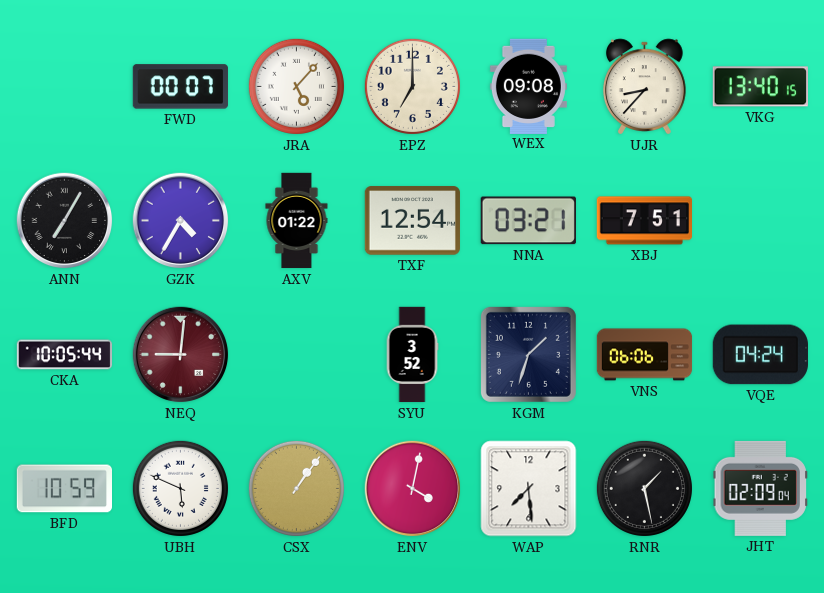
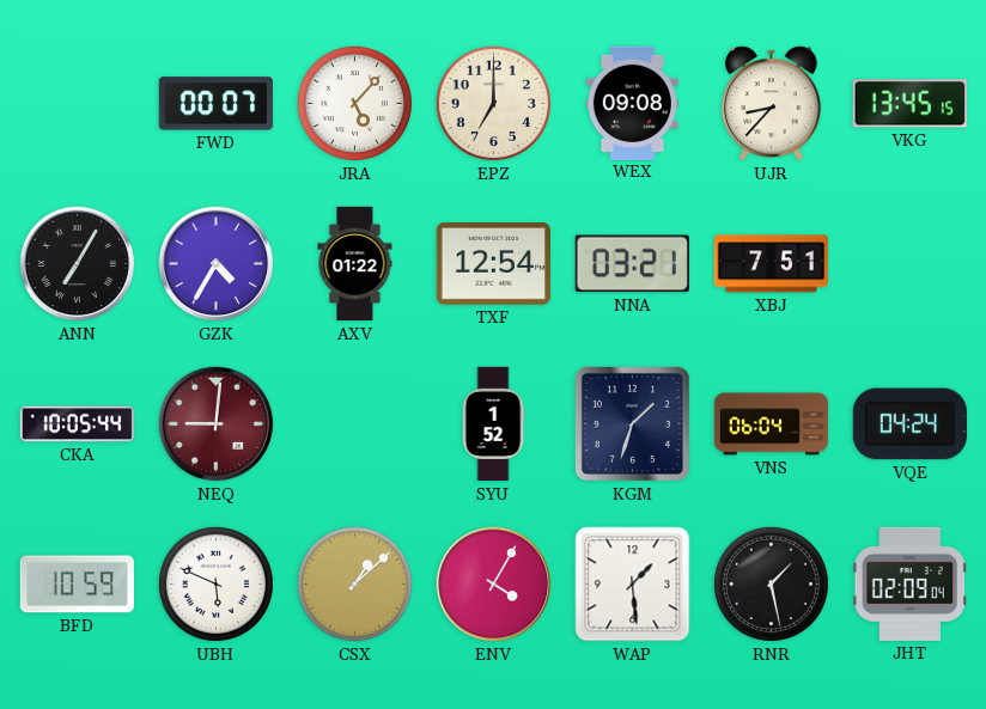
VKG: 13:40 -> 13:45
SYU: 3:52 -> 1:52
VNS: 06:06 -> 06:04
CSX: 1:06 -> 1:08
ENV: 4:02 -> 4:05
WAP: 7:29 -> 1:29
